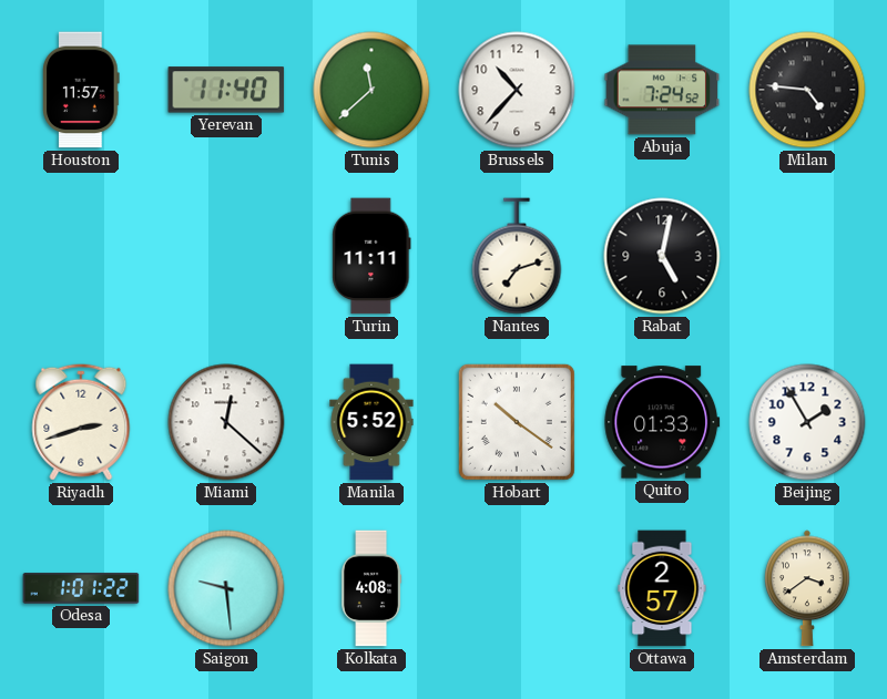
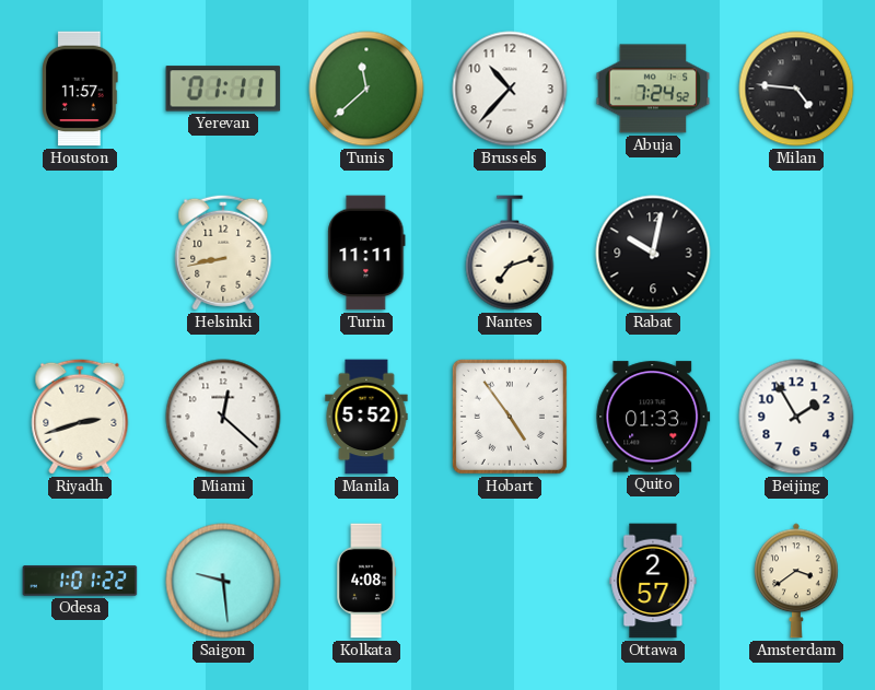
Yerevan: 11:40 -> 01:11
Helsinki: none -> 8:43
Rabat: 5:02 -> 10:02
Hobart: 10:21 -> 4:54
